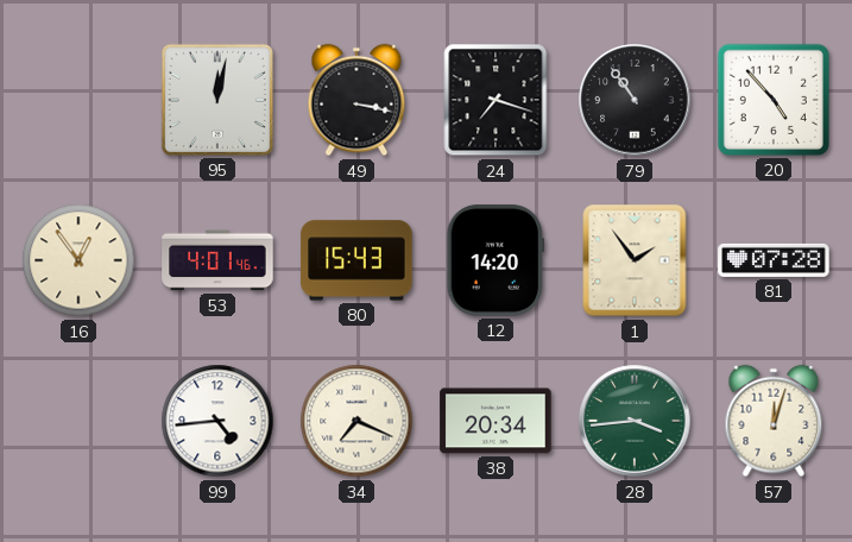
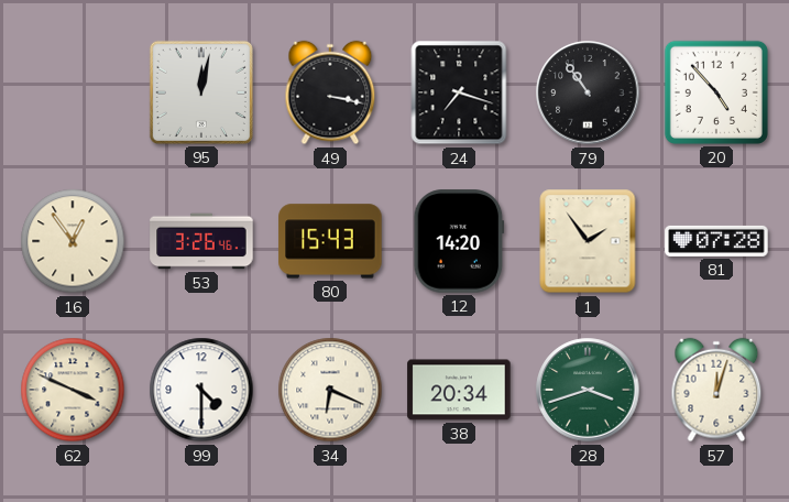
53: 4:01 -> 3:26
62: none -> 3:49
99: 4:44 -> 4:30
34: 7:19 -> 6:19
28: 3:44 -> 3:42
